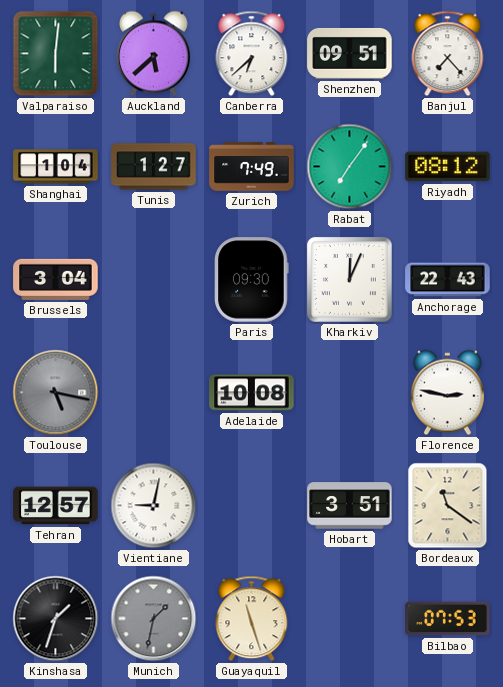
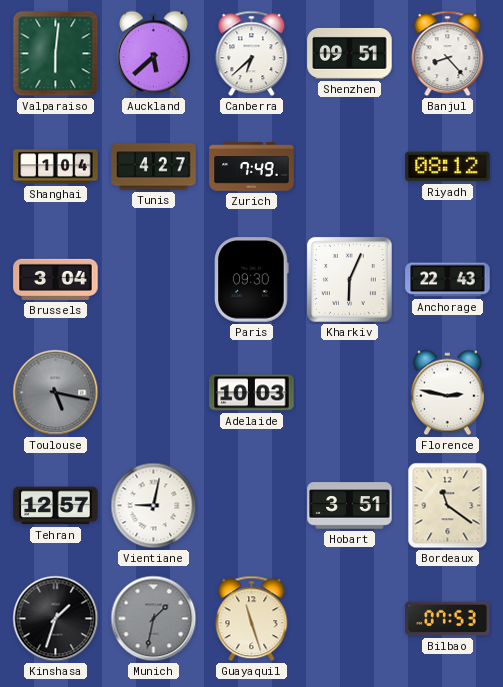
Banjul: 7:23 -> 8:23
Tunis: 1:27 -> 4:27
Rabat: 7:06 -> none
Kharkiv: 12:04 -> 6:04
Adelaide: 10:08 -> 10:03
